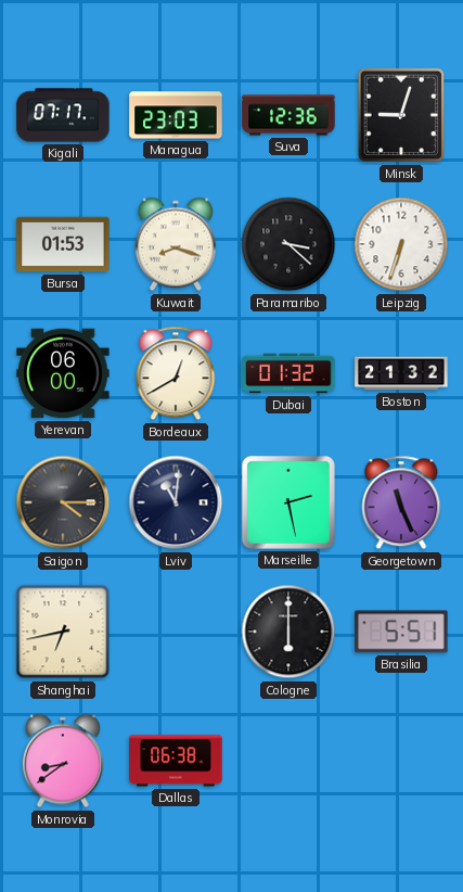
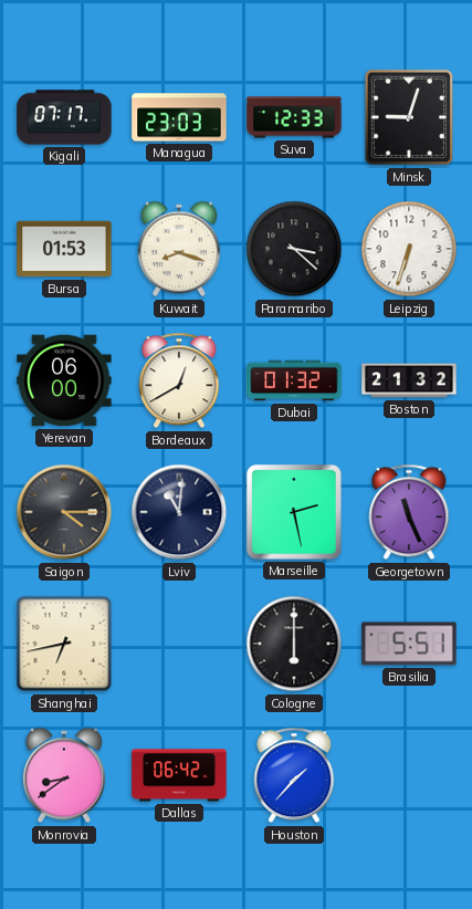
Suva: 12:36 -> 12:33
Dallas: 06:38 -> 06:42
Houston: none -> 1:37
